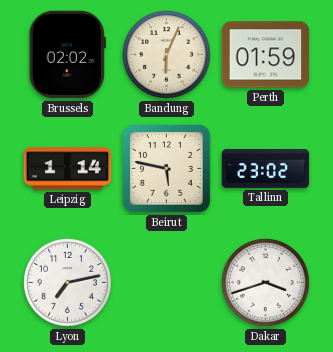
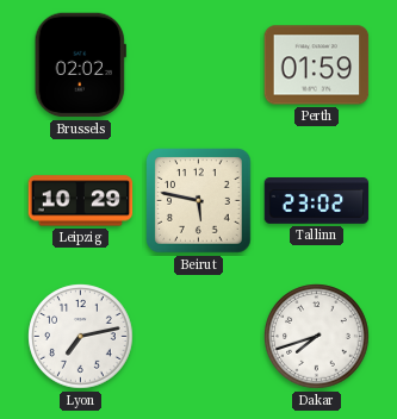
Bandung: 6:04 -> none
Leipzig: 1:14 -> 10:29
Dakar: 3:42 -> 7:42
